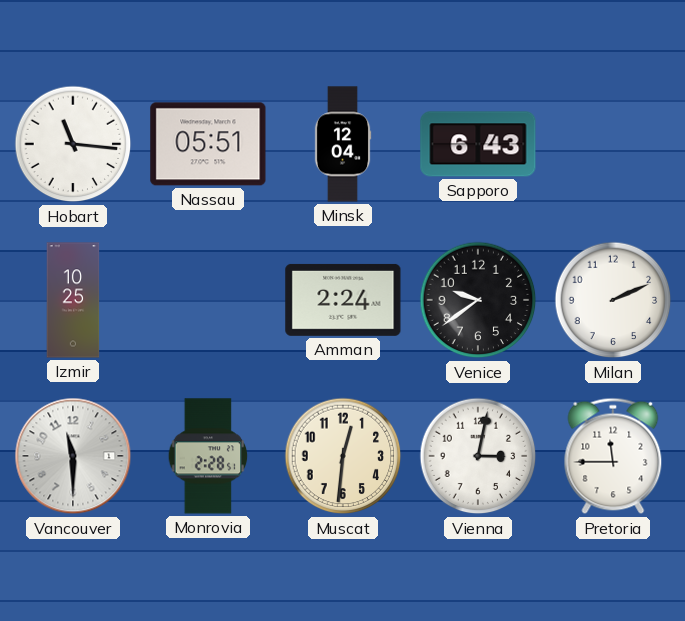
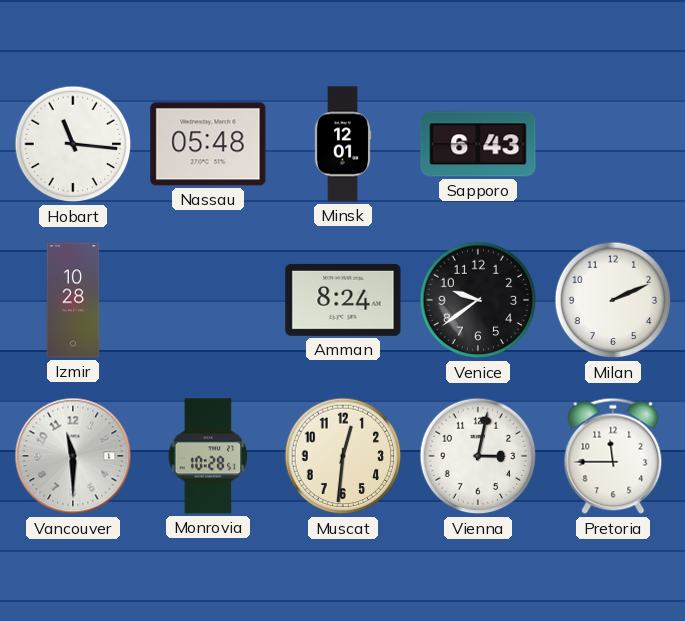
Nassau: 05:51 -> 05:48
Minsk: 12:04 -> 12:01
Izmir: 10:25 -> 10:28
Amman: 2:24 -> 8:24
Monrovia: 2:28 -> 10:28
